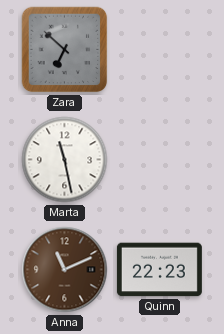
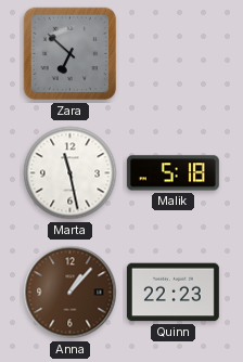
Malik: none -> 5:18
Anna: 11:11 -> 1:07
